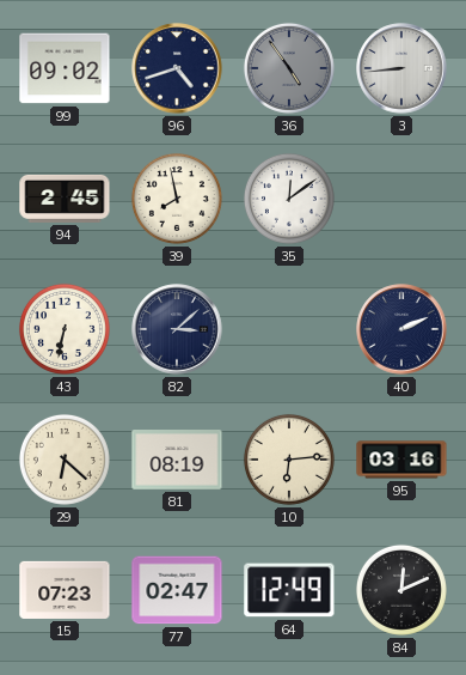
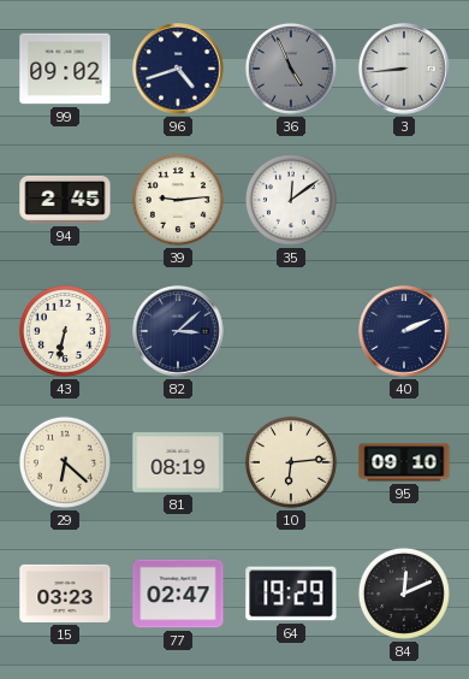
36: 4:54 -> 4:56
39: 7:58 -> 9:14
95: 03:16 -> 09:10
15: 07:23 -> 03:23
64: 12:49 -> 19:29
